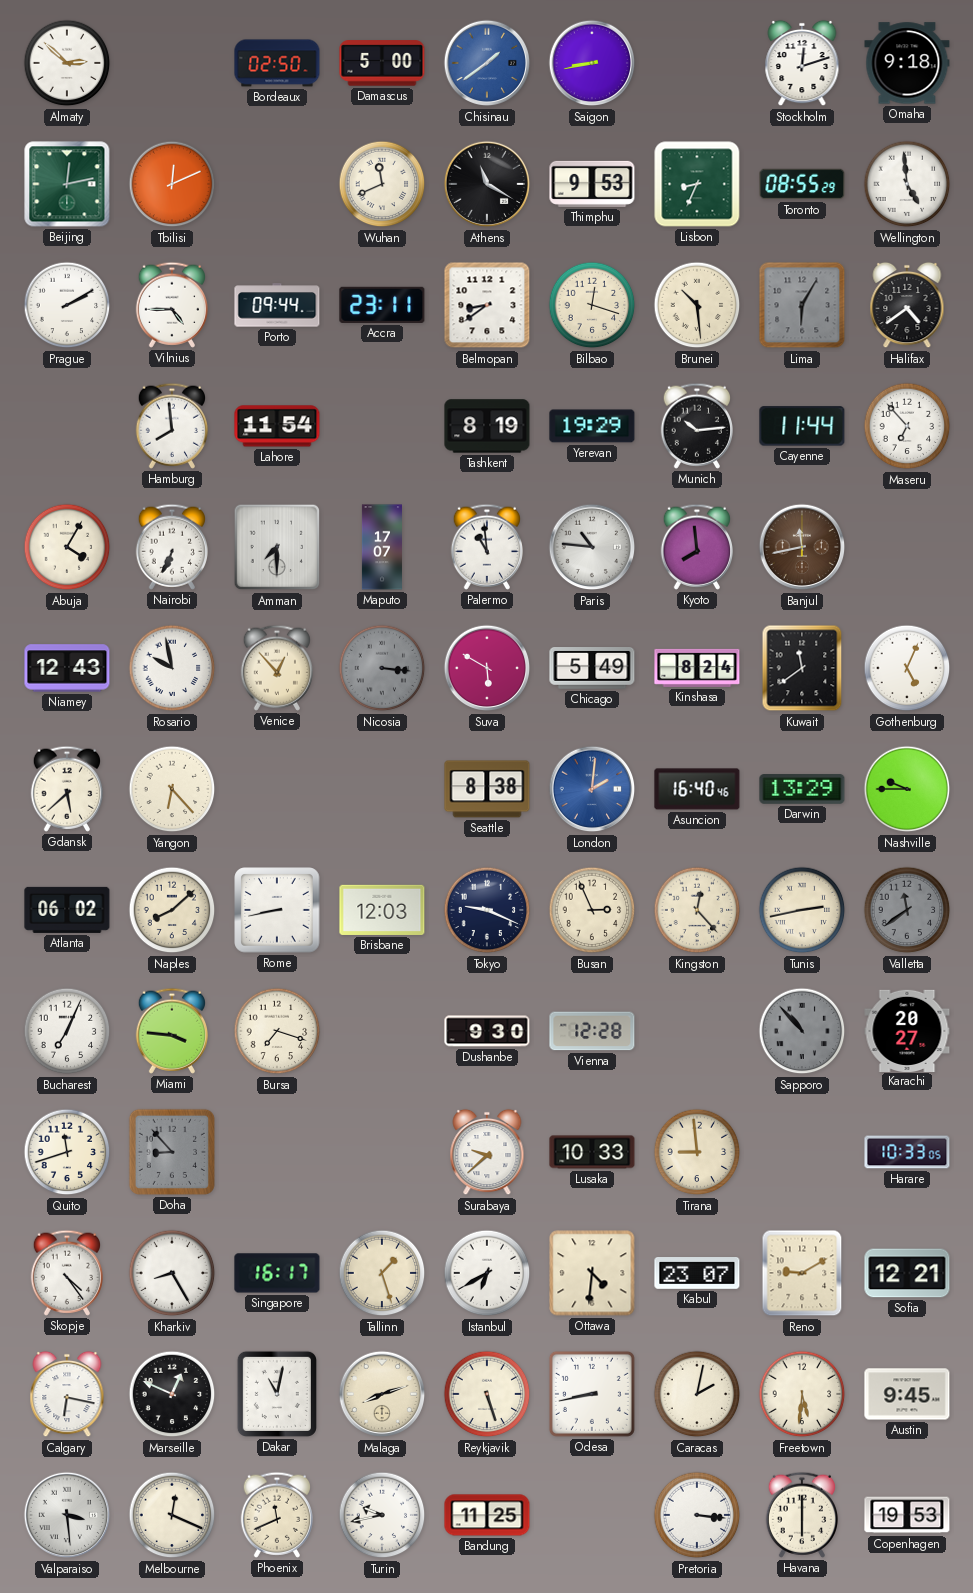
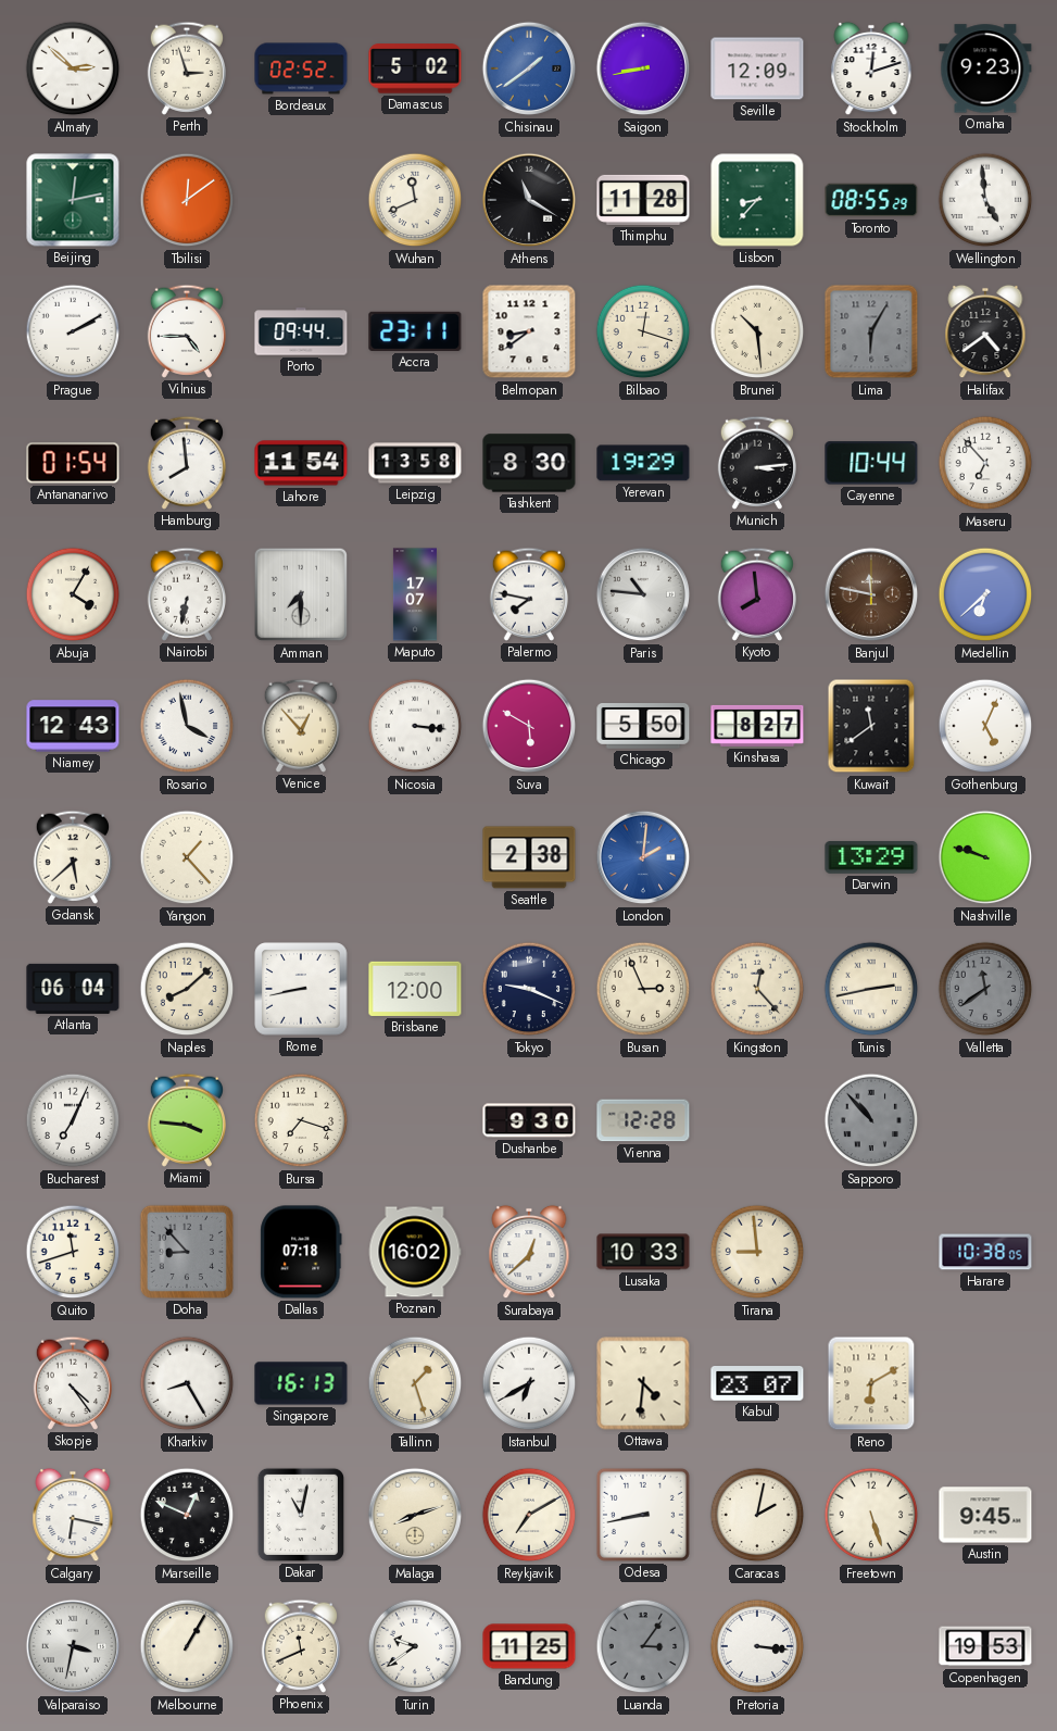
Perth: none -> 2:57
Bordeaux: 02:50 -> 02:52
Damascus: 5:00 -> 5:02
Seville: none -> 12:09
Omaha: 9:18 -> 9:23
Tbilisi: 12:11 -> 12:09
Thimphu: 9:53 -> 11:28
Lisbon: 8:34 -> 8:37
Antananarivo: none -> 01:54
Leipzig: none -> 13:58
Tashkent: 8:19 -> 8:30
Munich: 10:14 -> 3:14
Cayenne: 11:44 -> 10:44
Nairobi: 6:34 -> 6:32
Palermo: 10:59 -> 7:47
Banjul: 11:43 -> 11:47
Medellin: none -> 6:38
Rosario: 9:58 -> 3:58
Nicosia dial: grey -> white
Chicago: 5:49 -> 5:50
Kinshasa: 8:24 -> 8:27
Yangon: 6:23 -> 1:23
Seattle: 8:38 -> 2:38
Asuncion: 16:40 -> none
Nashville: 9:45 -> 9:48
Atlanta: 06:02 -> 06:04
Brisbane: 12:03 -> 12:00
Karachi: 20:27 -> none
Dallas: none -> 07:18
Poznan: none -> 16:02
Surabaya: 9:38 -> 12:38
Harare: 10:33 -> 10:38
Singapore: 16:17 -> 16:13
Reno: 9:10 -> 6:10
Sofia: 12:21 -> none
Reykjavik: 5:27 -> 7:10
Freetown: 5:31 -> 5:27
Valparaiso: 3:29 -> 3:32
Melbourne: 12:19 -> 1:05
Turin: 9:43 -> 9:39
Luanda: none -> 3:06
Havana: 6:00 -> none
